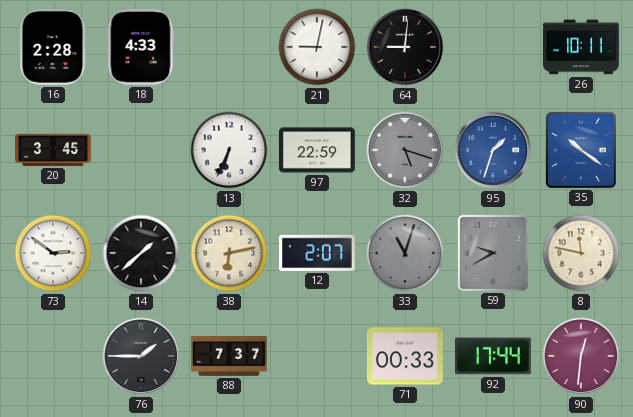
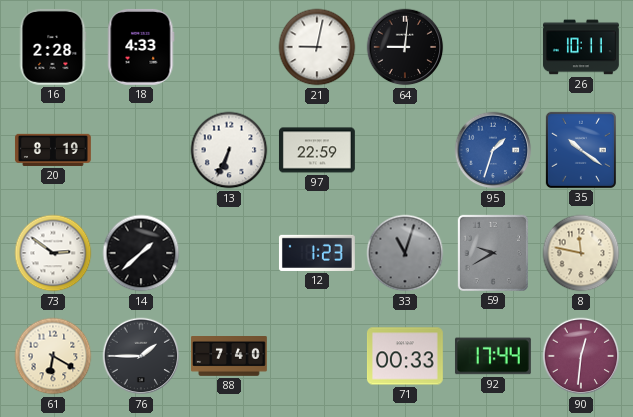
20: 3:45 -> 8:19
32: 5:18 -> none
38: 6:13 -> none
12: 2:07 -> 1:23
61: none -> 6:20
88: 7:37 -> 7:40
